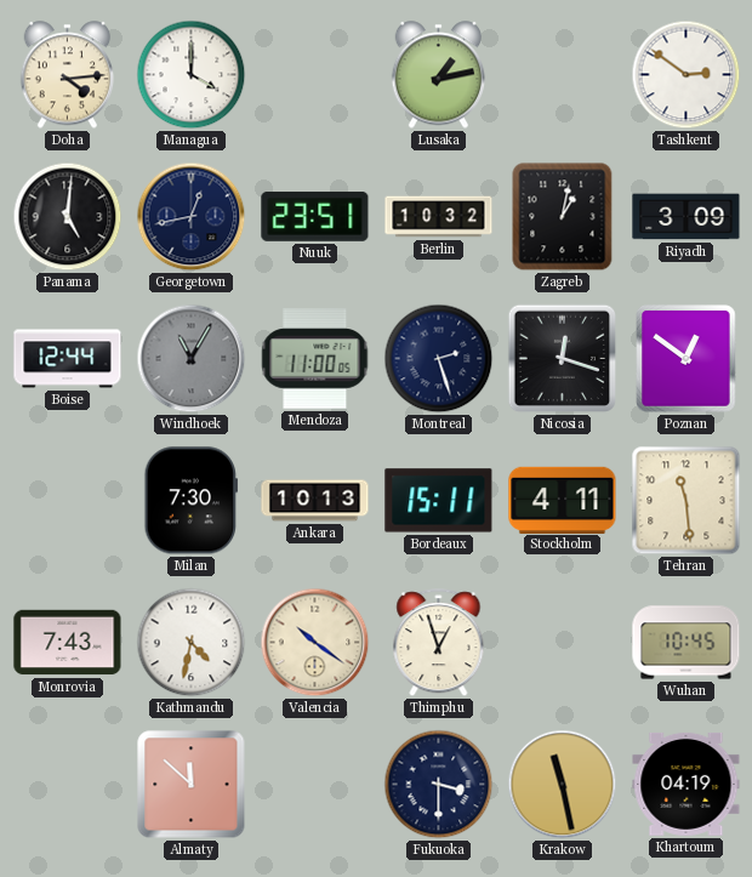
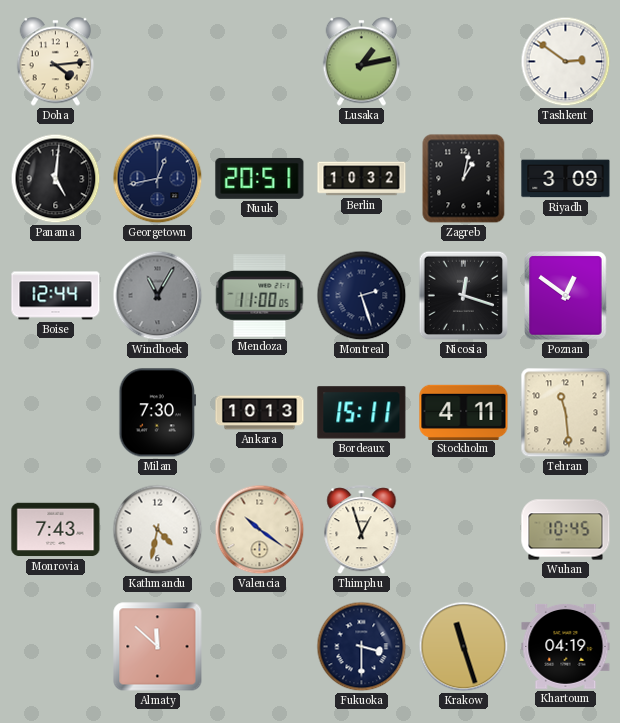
Managua: 4:00 -> none
Nuuk: 23:51 -> 20:51
Krakow: 11:28 -> 11:27
